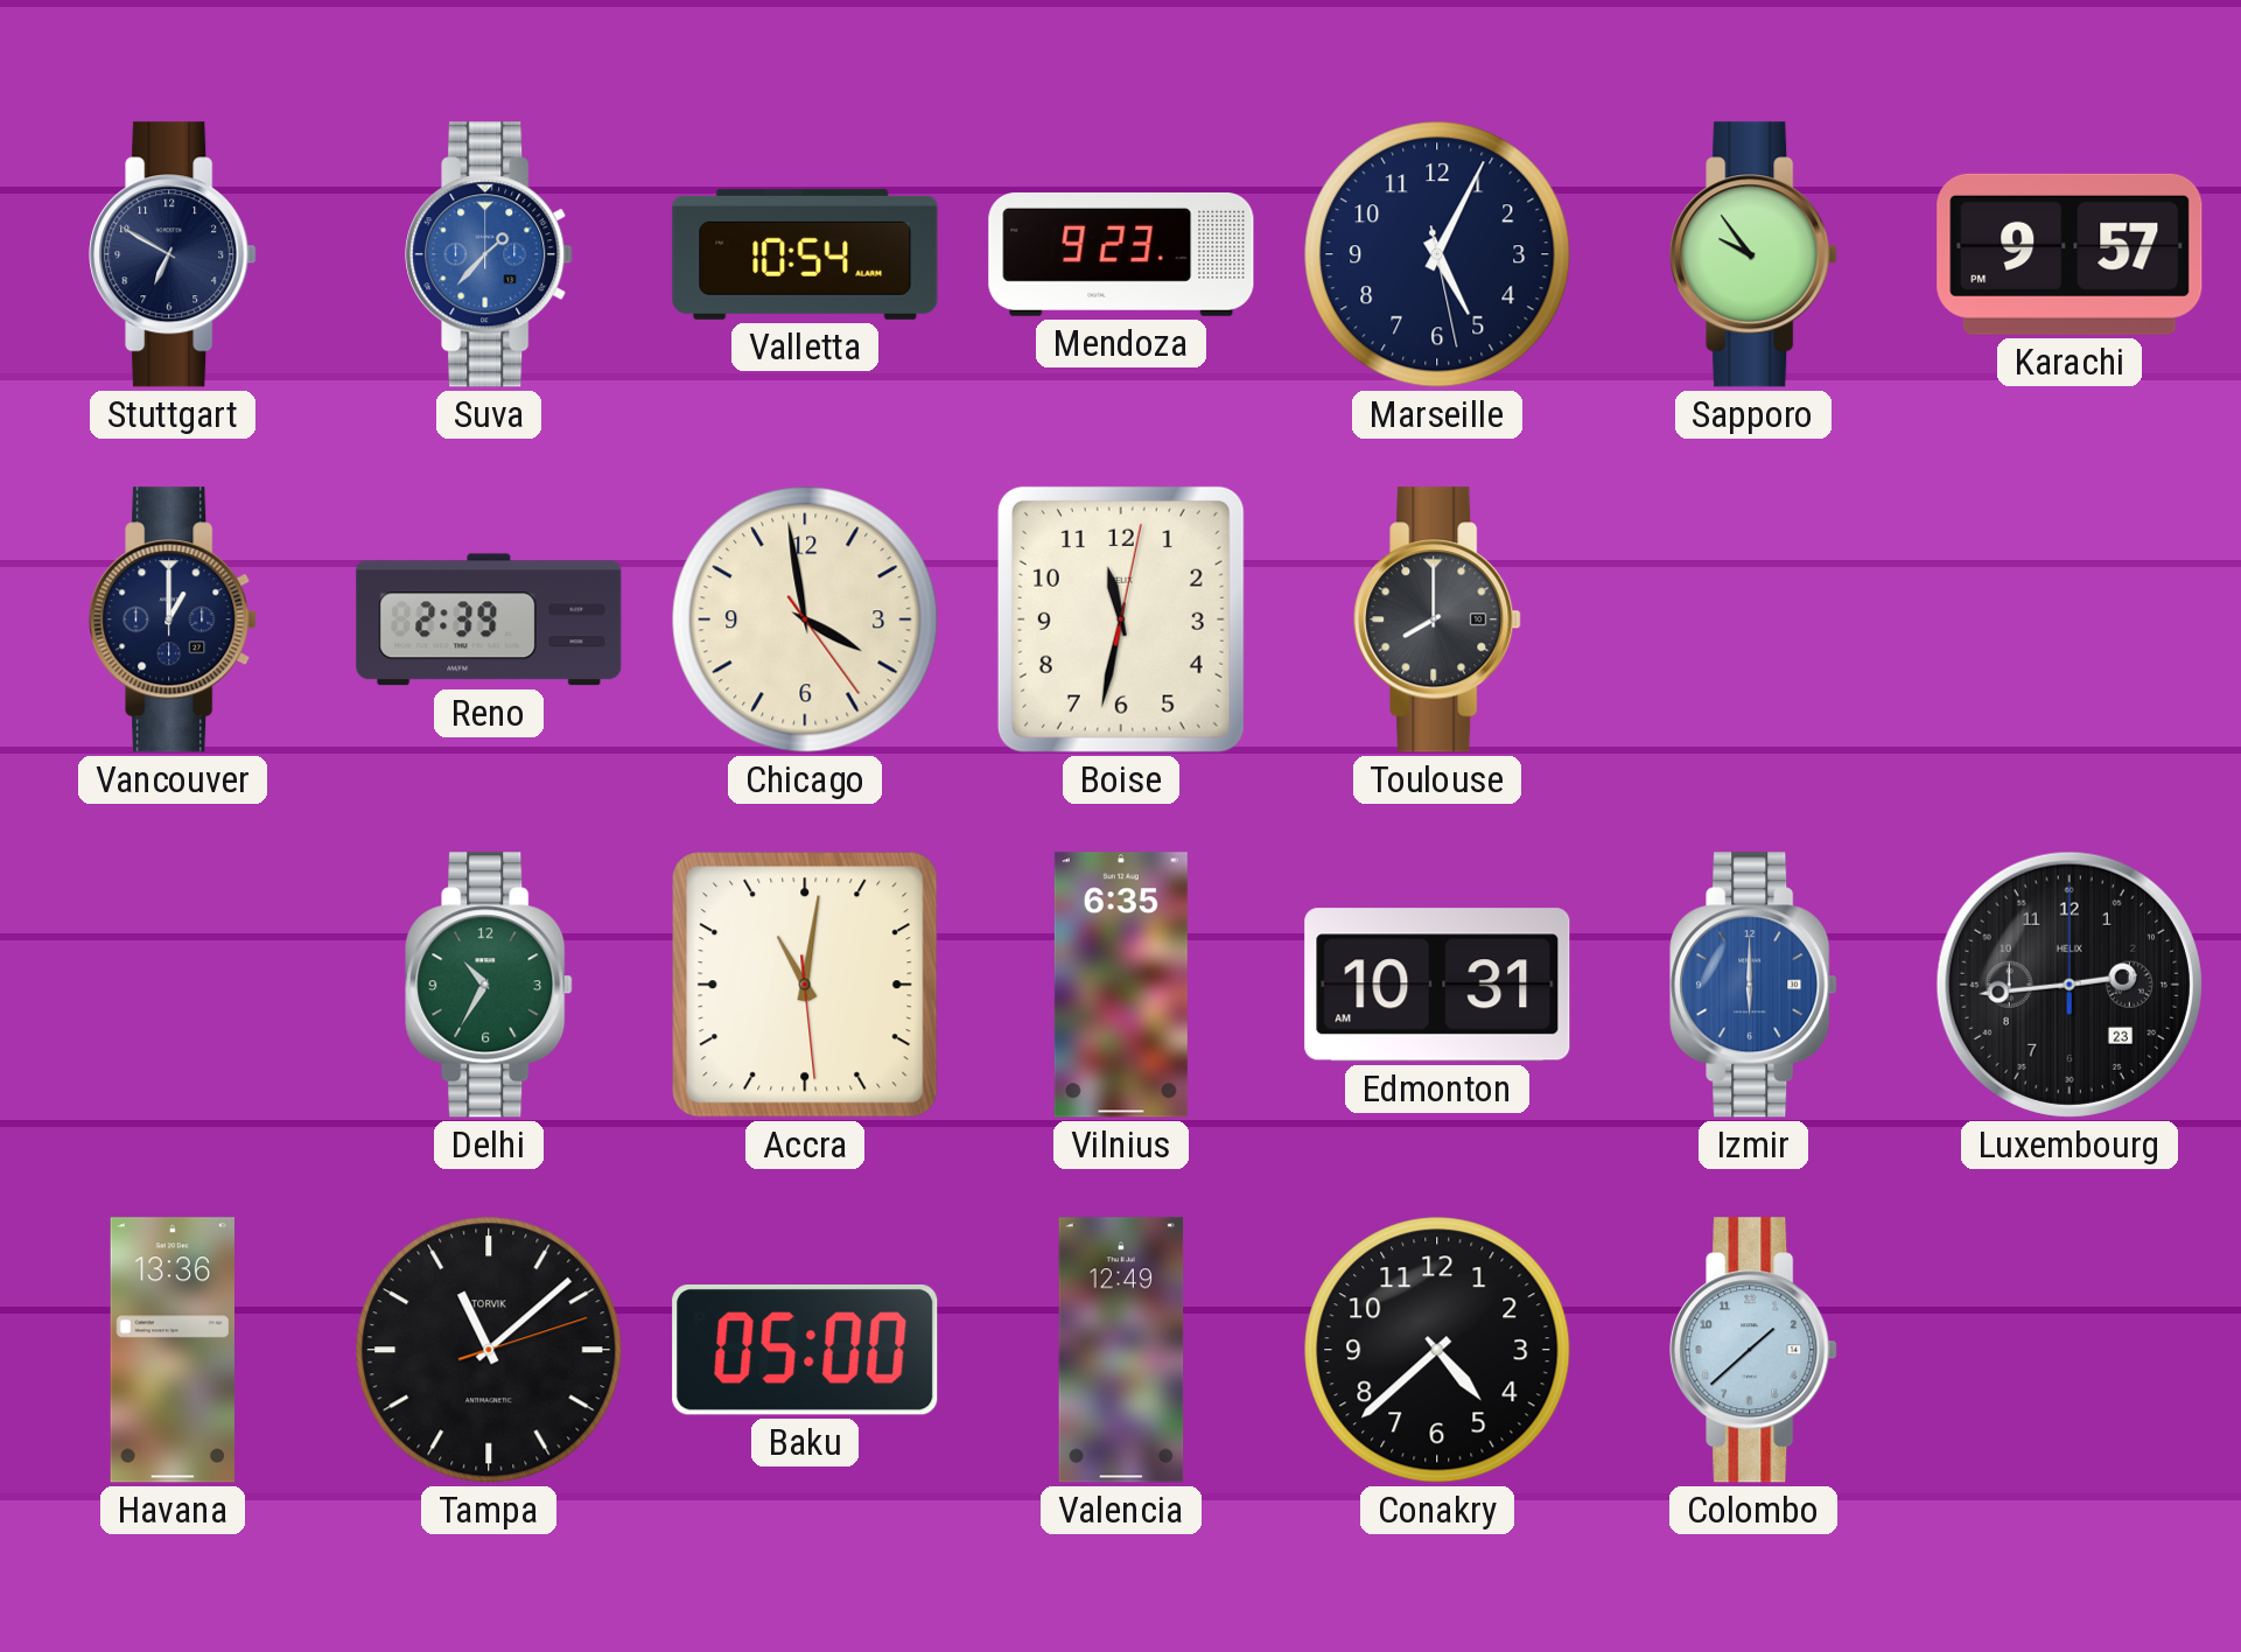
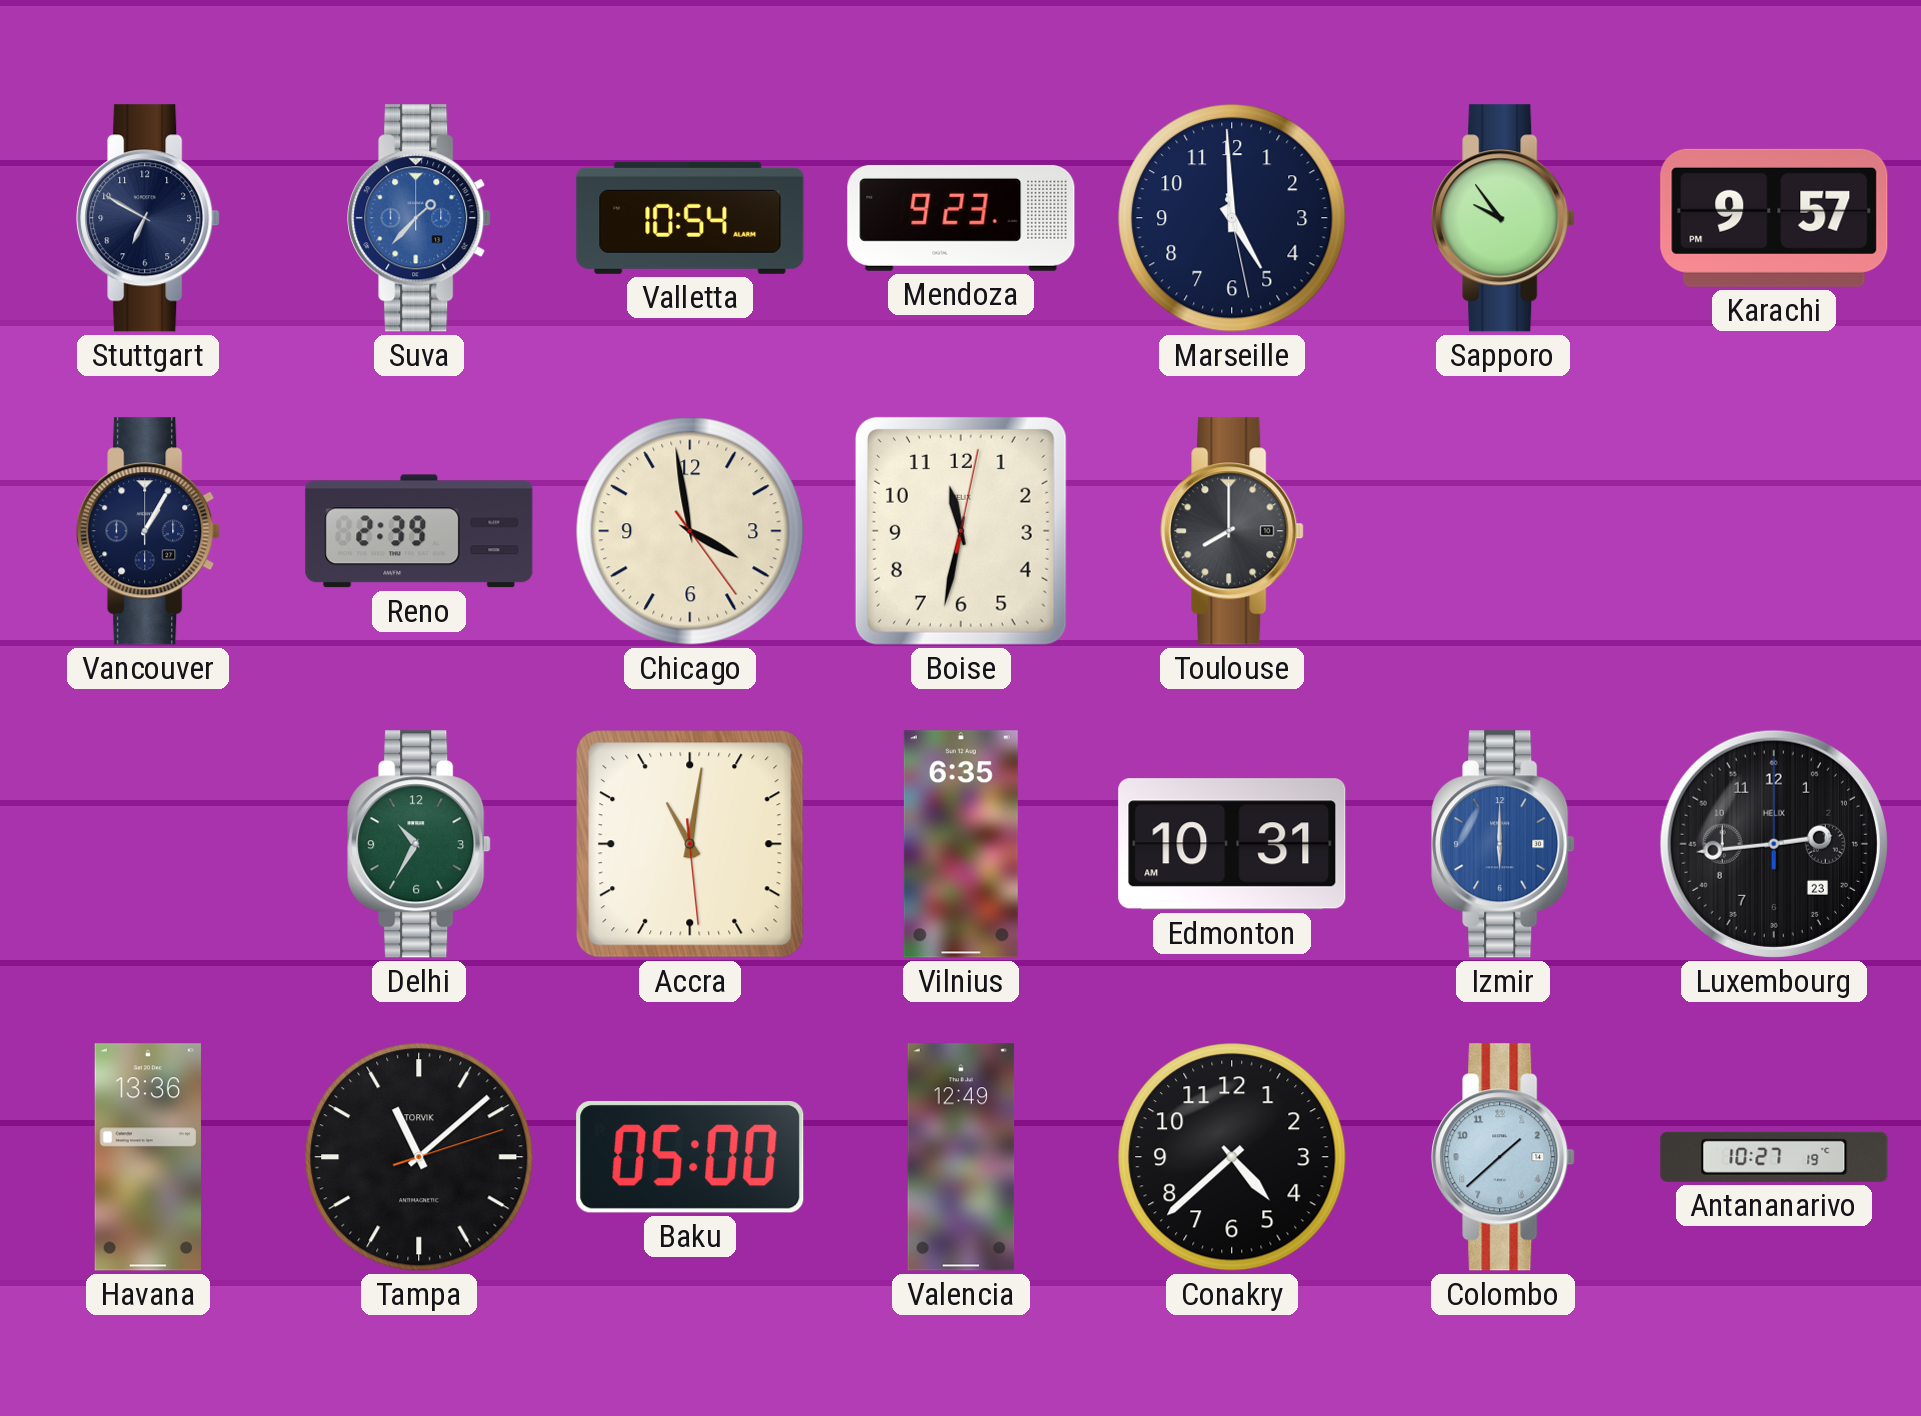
Marseille: 5:04 -> 4:59
Vancouver: 1:00 -> 1:05
Antananarivo: none -> 10:27
